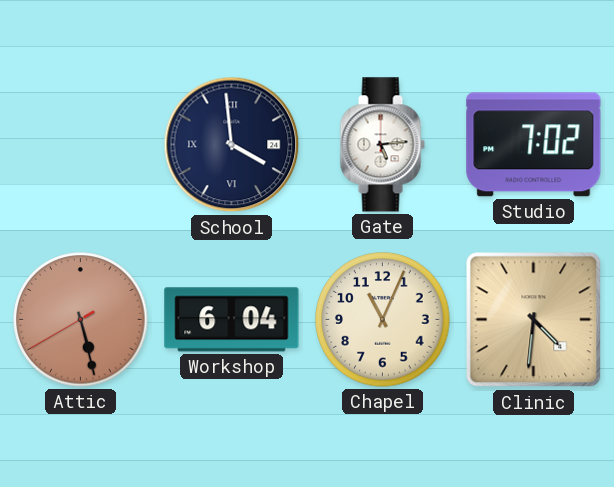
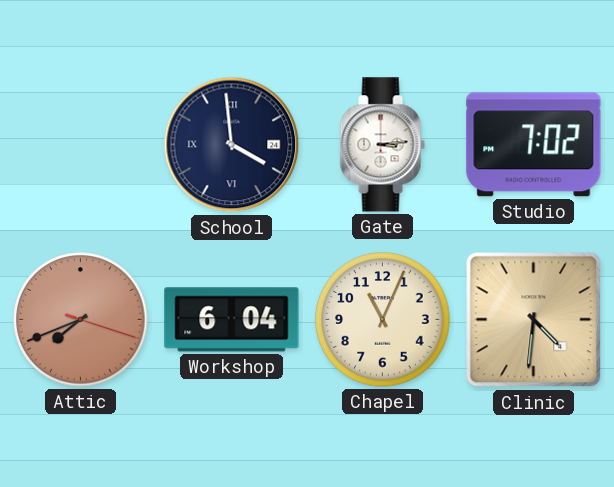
Gate: 5:14 -> 3:14
Attic: 5:27 -> 7:41
